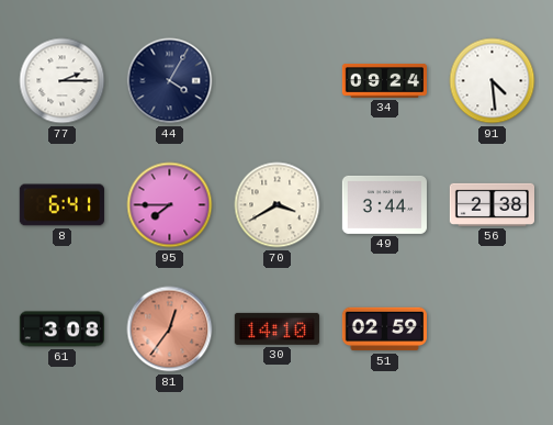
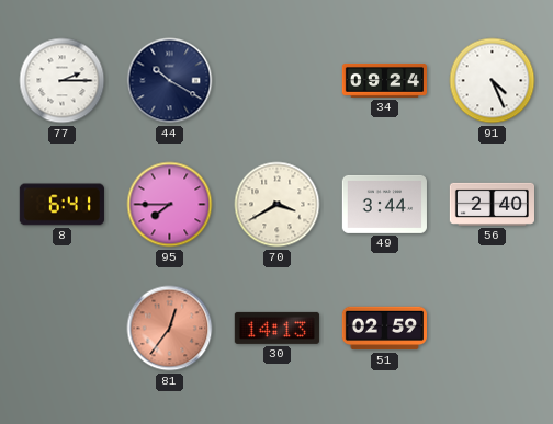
44: 4:05 -> 10:20
91: 4:29 -> 4:26
56: 2:38 -> 2:40
61: 3:08 -> none
30: 14:10 -> 14:13
